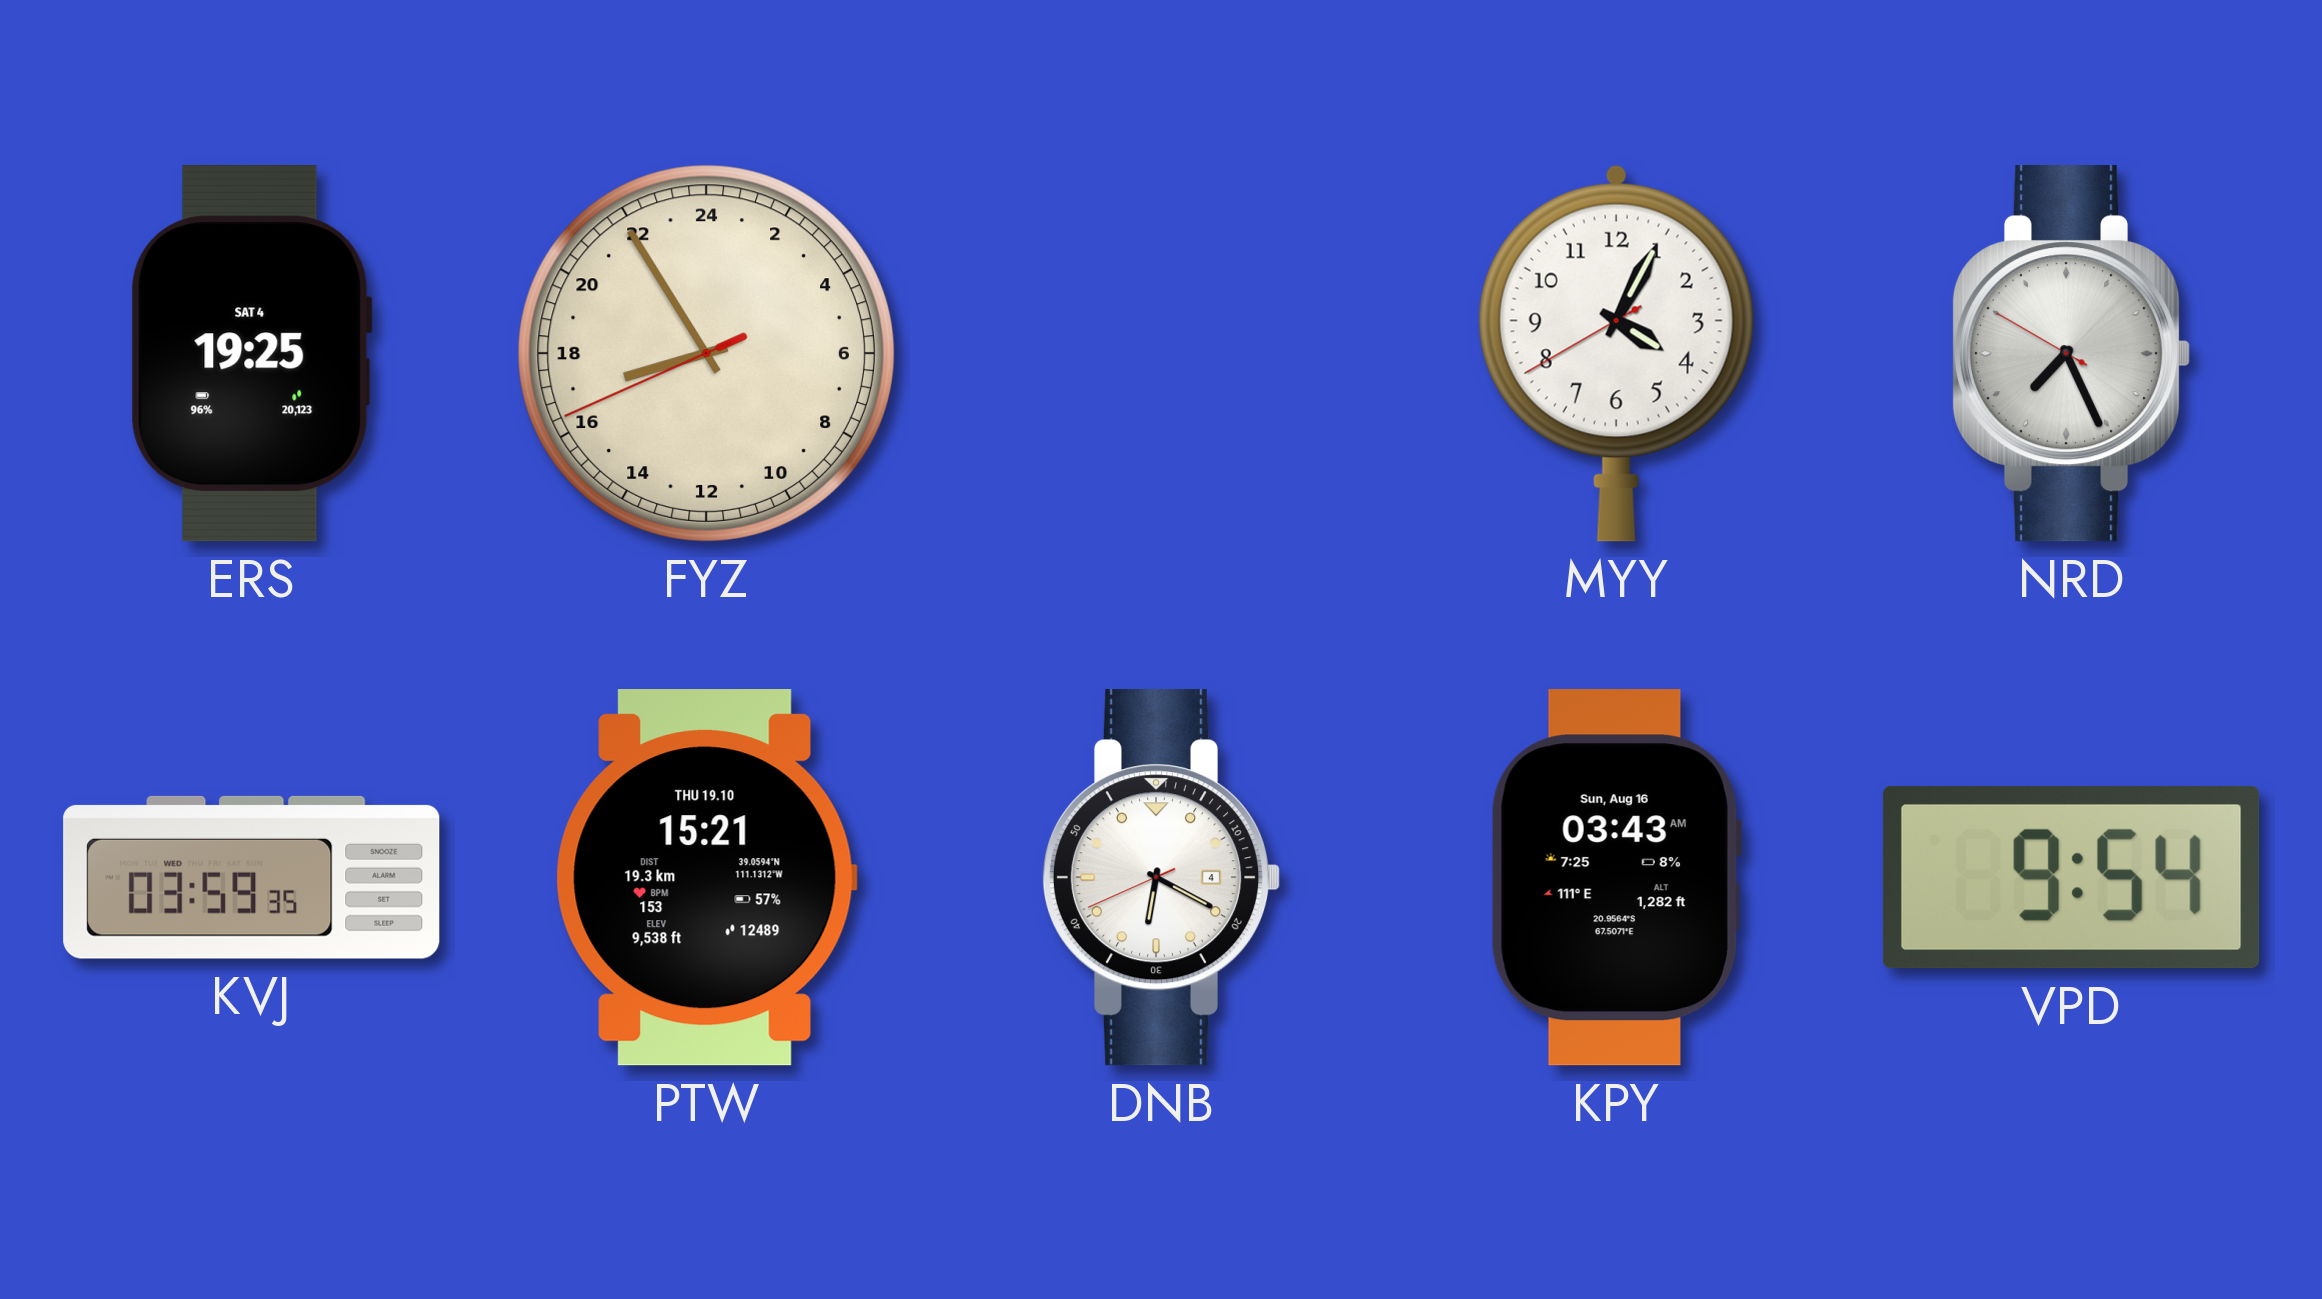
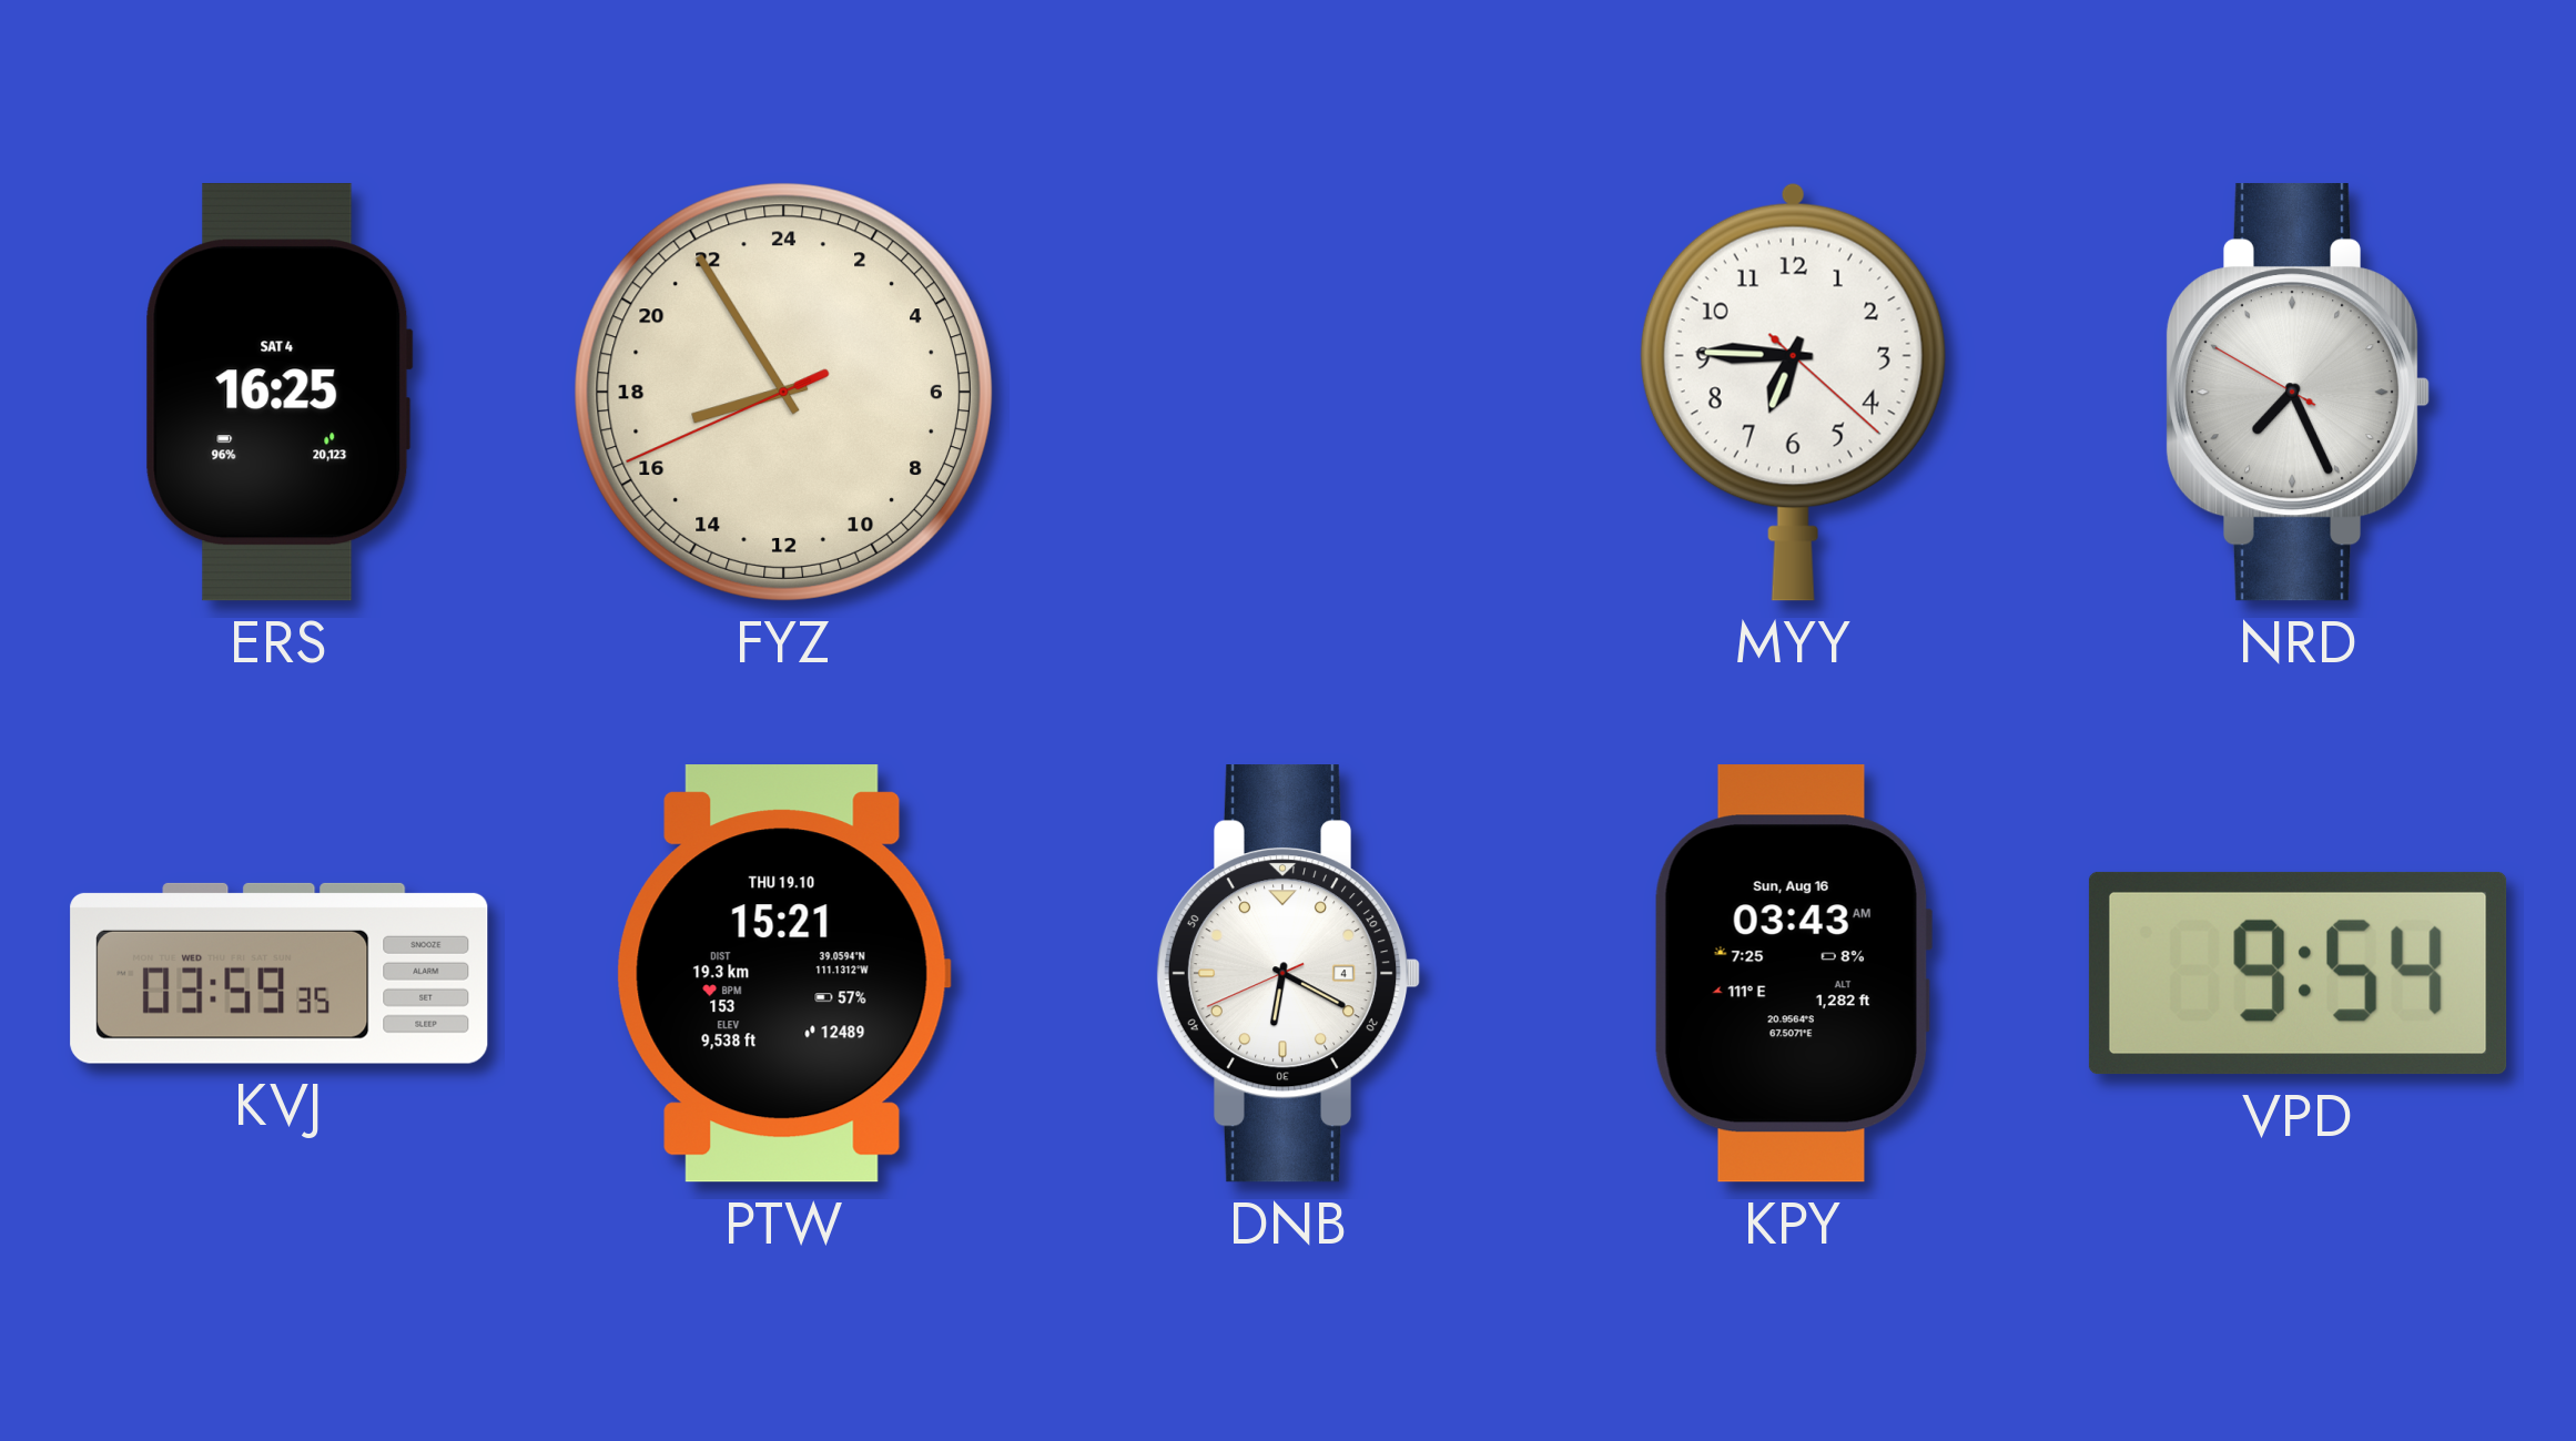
ERS: 19:25 -> 16:25
MYY: 4:04 -> 6:45
